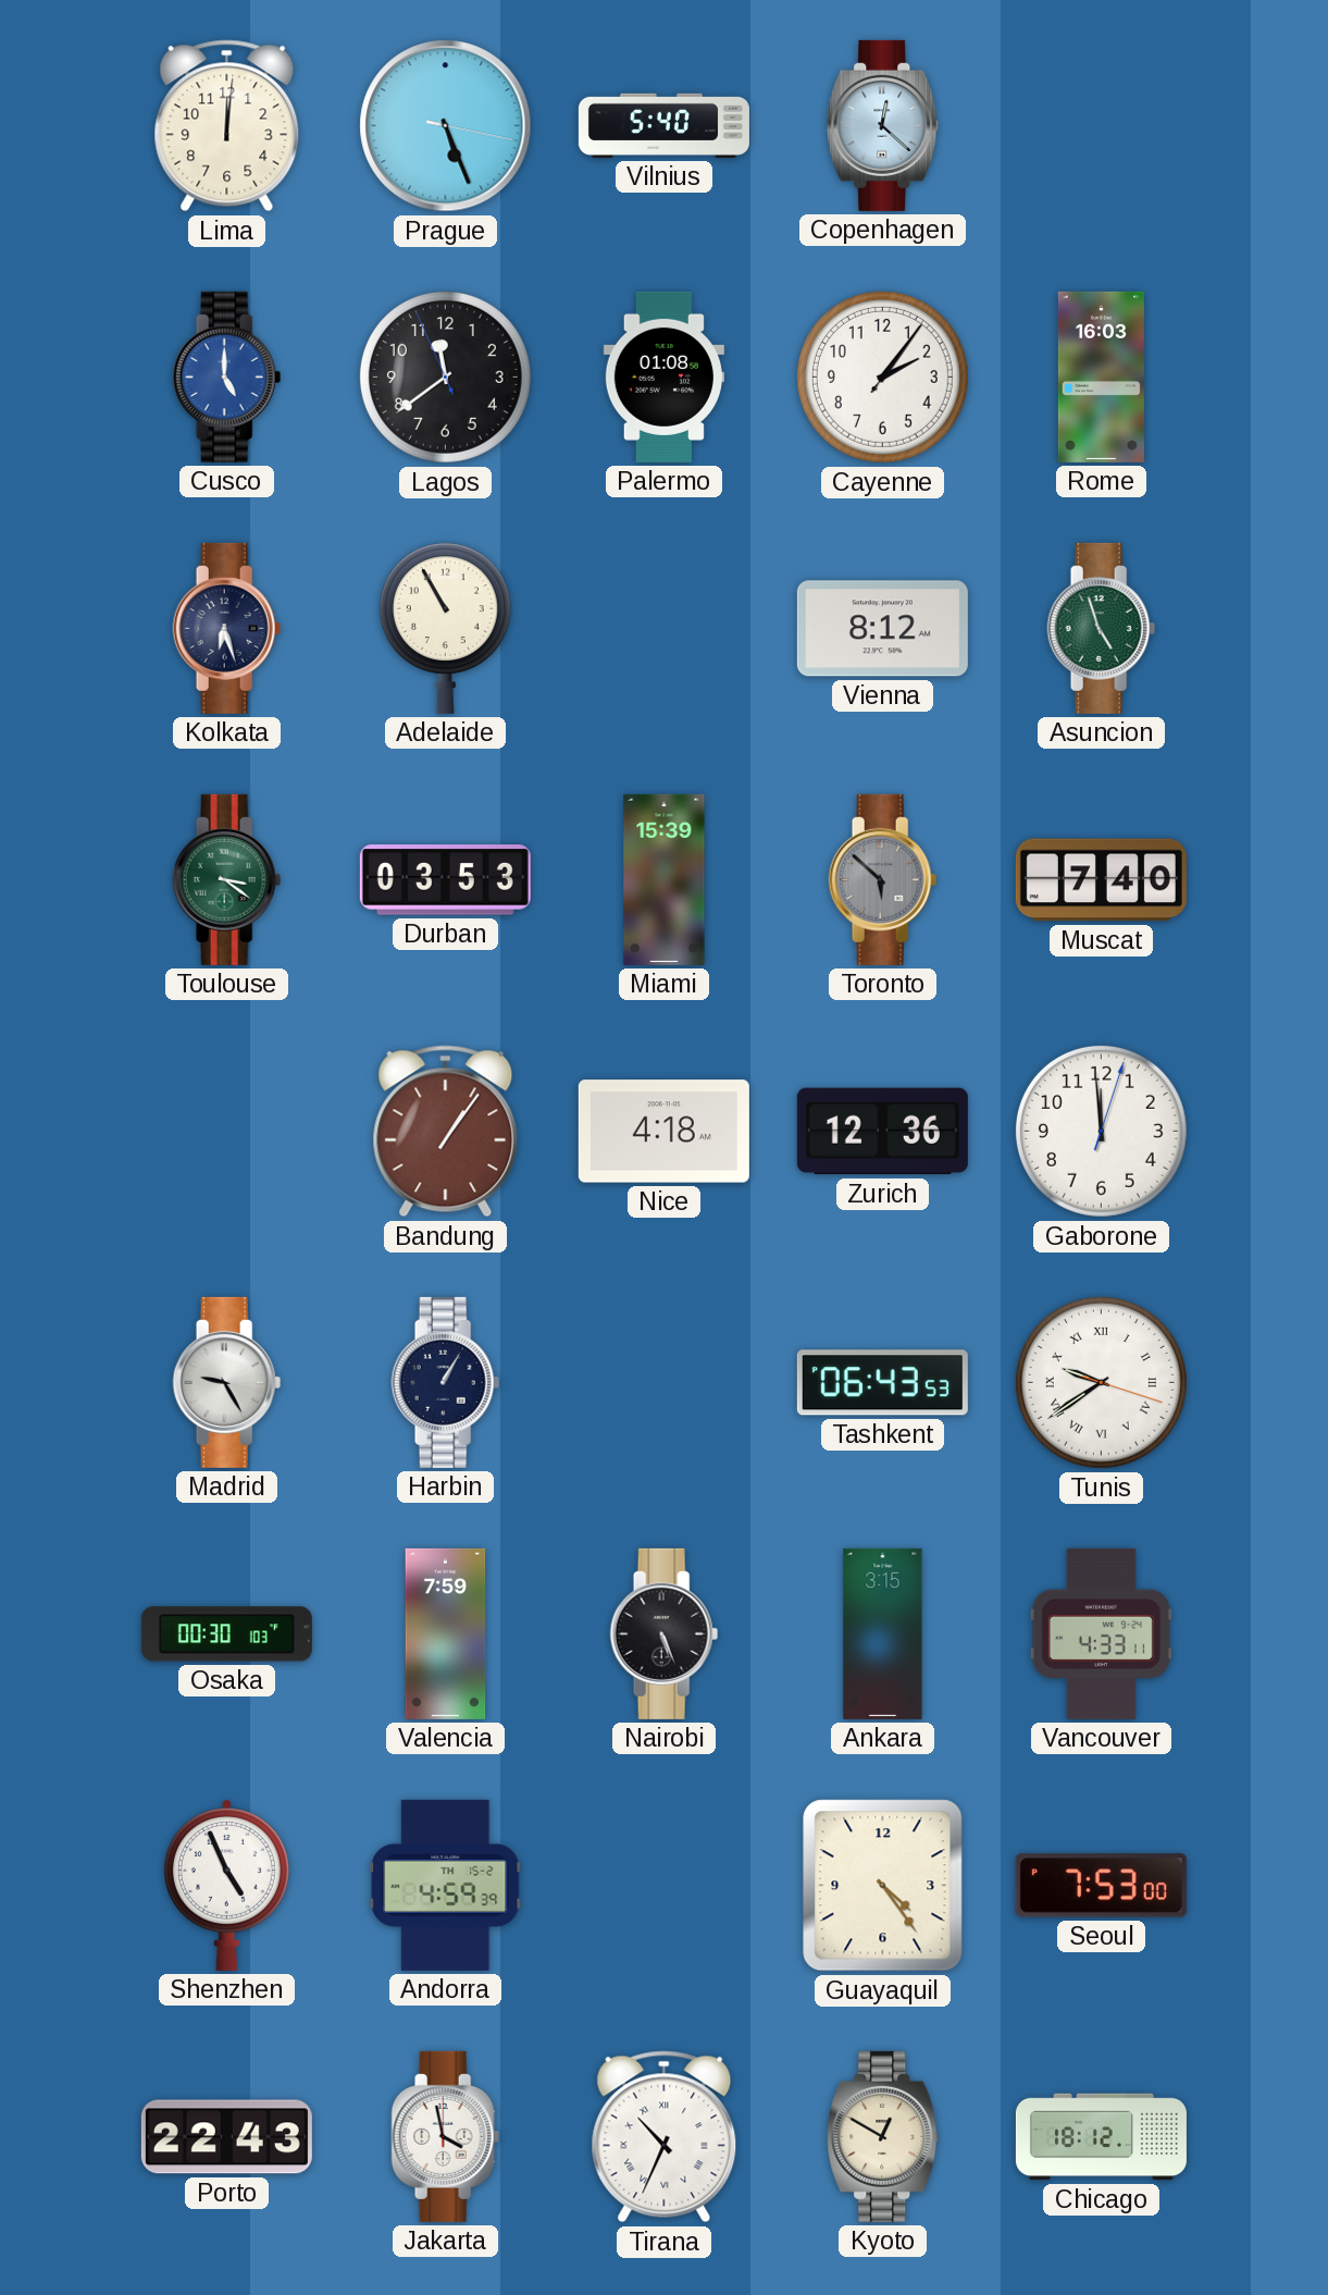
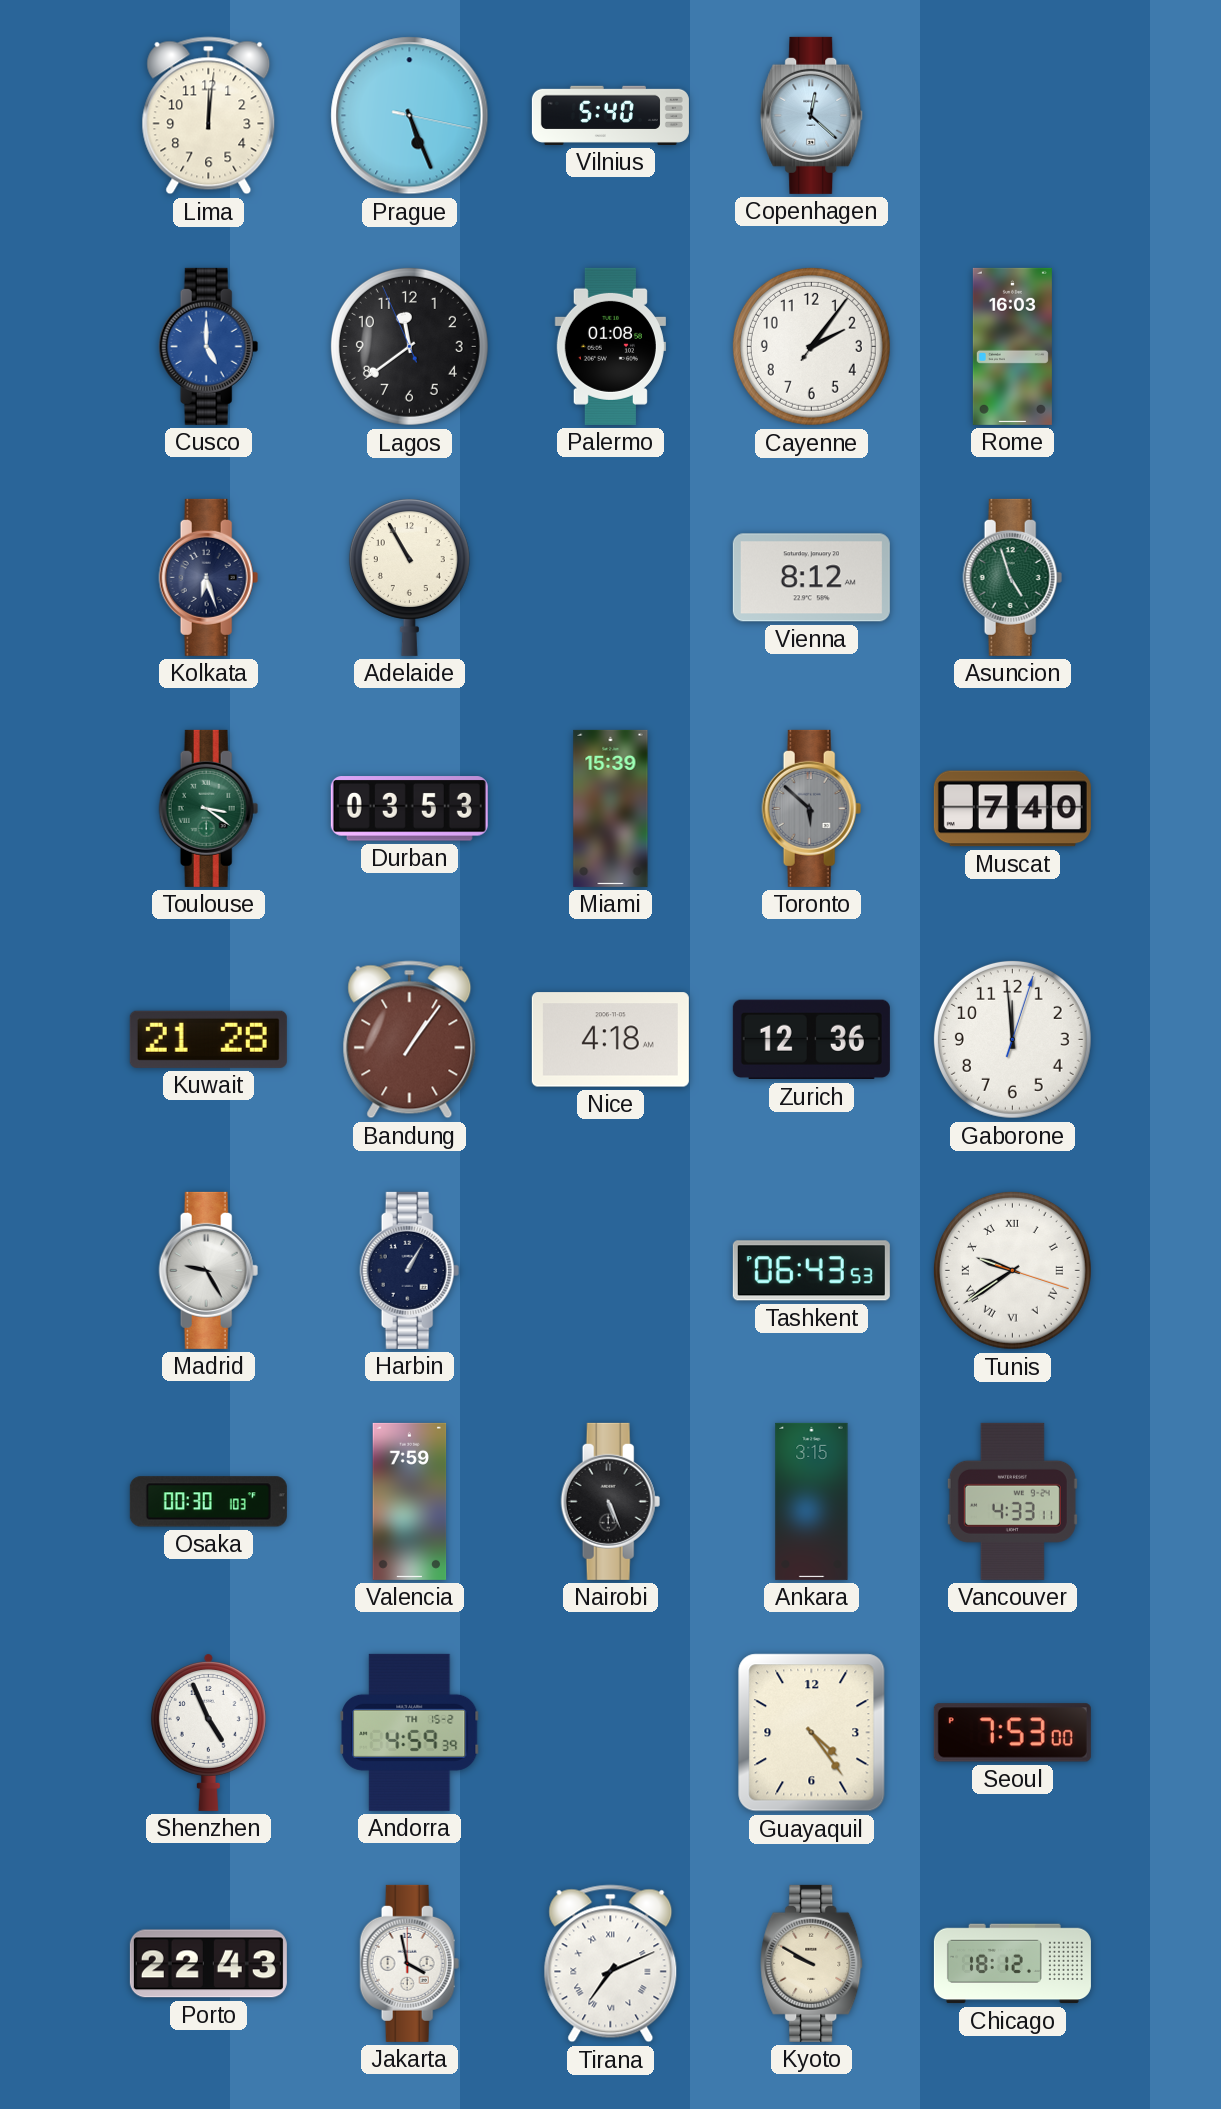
Kuwait: none -> 21:28
Tirana: 10:34 -> 7:11
Kyoto: 12:50 -> 9:50
